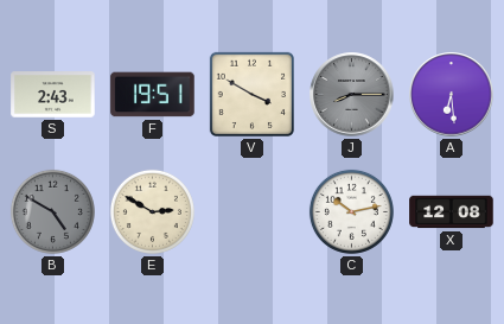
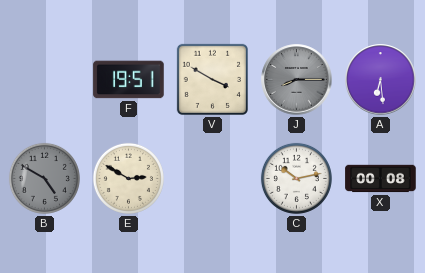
S: 2:43 -> none
X: 12:08 -> 00:08
